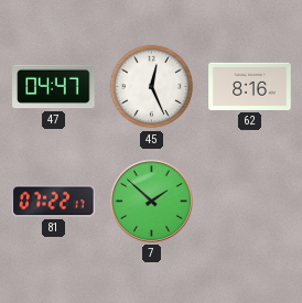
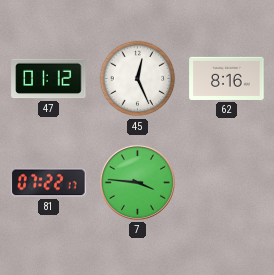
47: 04:47 -> 01:12
7: 1:52 -> 3:46
